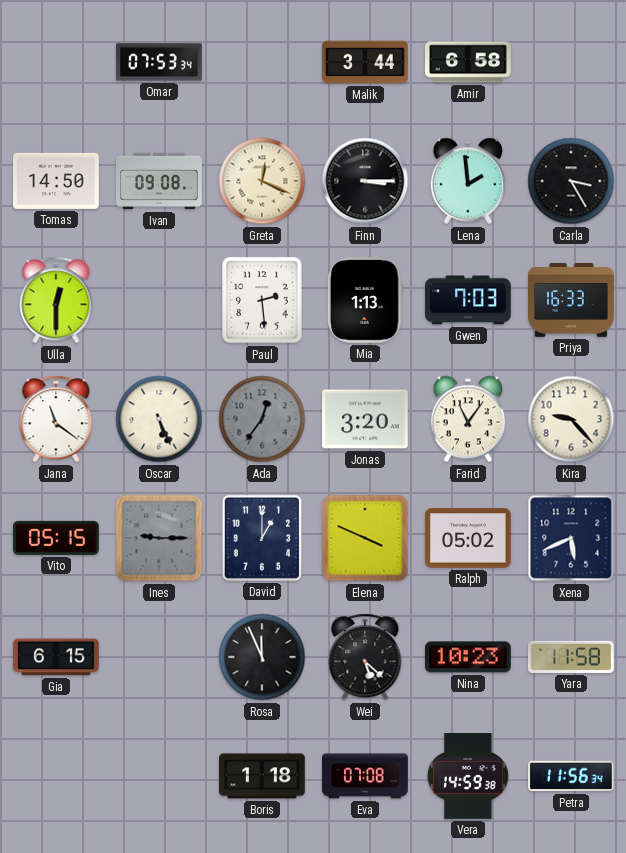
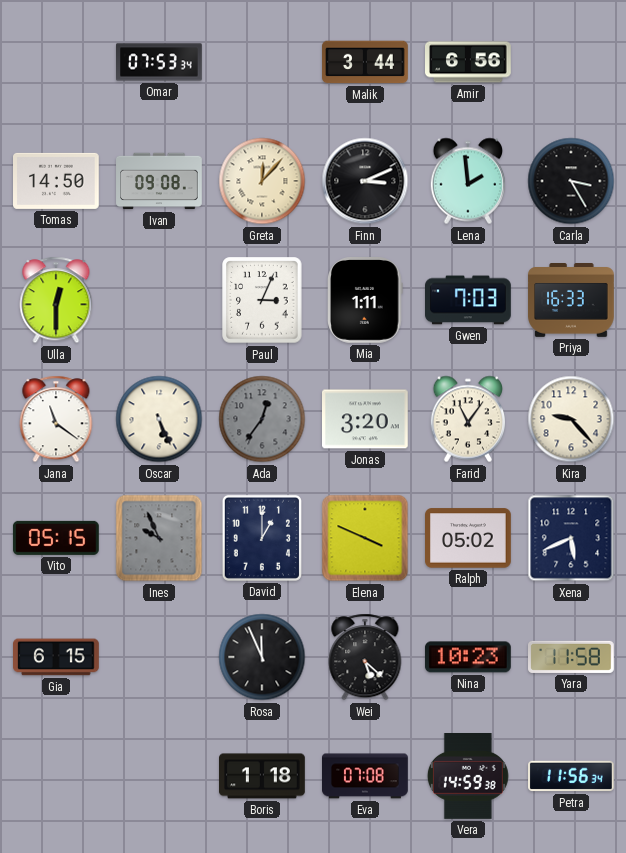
Amir: 6:58 -> 6:56
Greta: 12:19 -> 12:07
Finn: 3:15 -> 3:11
Paul: 2:29 -> 3:04
Mia: 1:13 -> 1:11
Ines: 9:15 -> 9:56
